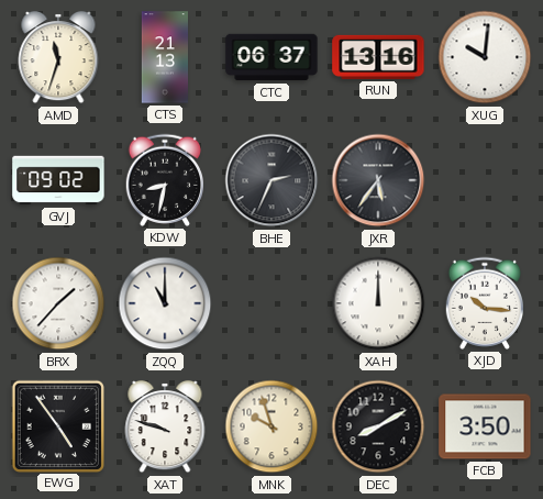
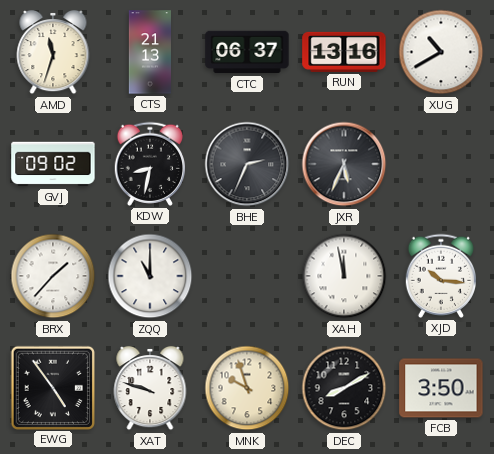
XUG: 10:01 -> 10:40
JXR: 5:36 -> 5:34
XAH: 12:00 -> 11:58
